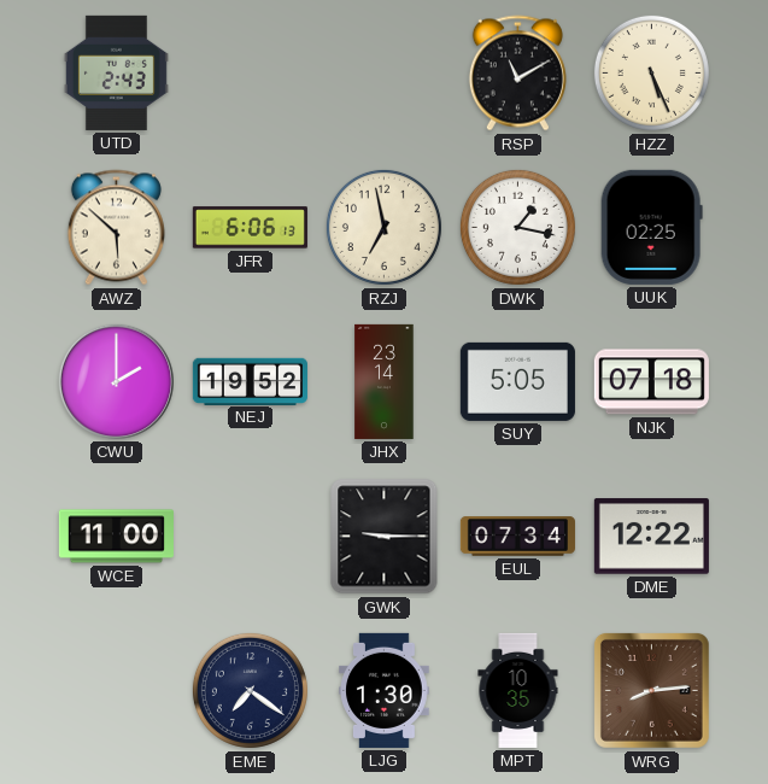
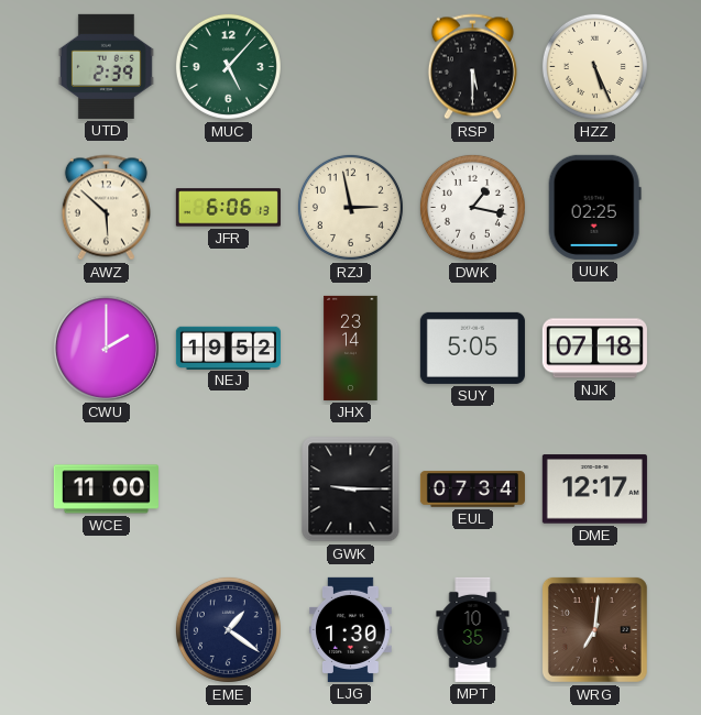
UTD: 2:43 -> 2:39
MUC: none -> 5:07
RSP: 11:10 -> 5:30
RZJ: 6:58 -> 2:58
DME: 12:22 -> 12:17
EME: 7:21 -> 1:21
WRG: 8:14 -> 7:01
